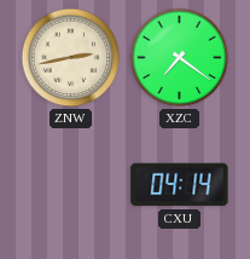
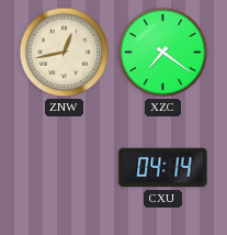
ZNW: 2:43 -> 12:43
